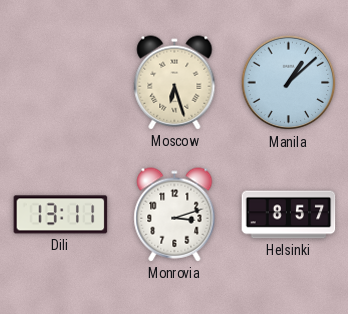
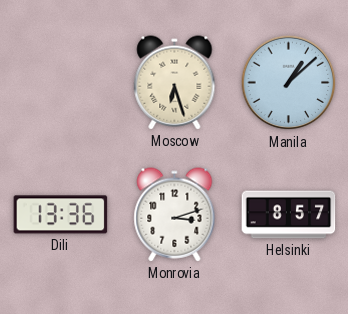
Dili: 13:11 -> 13:36
